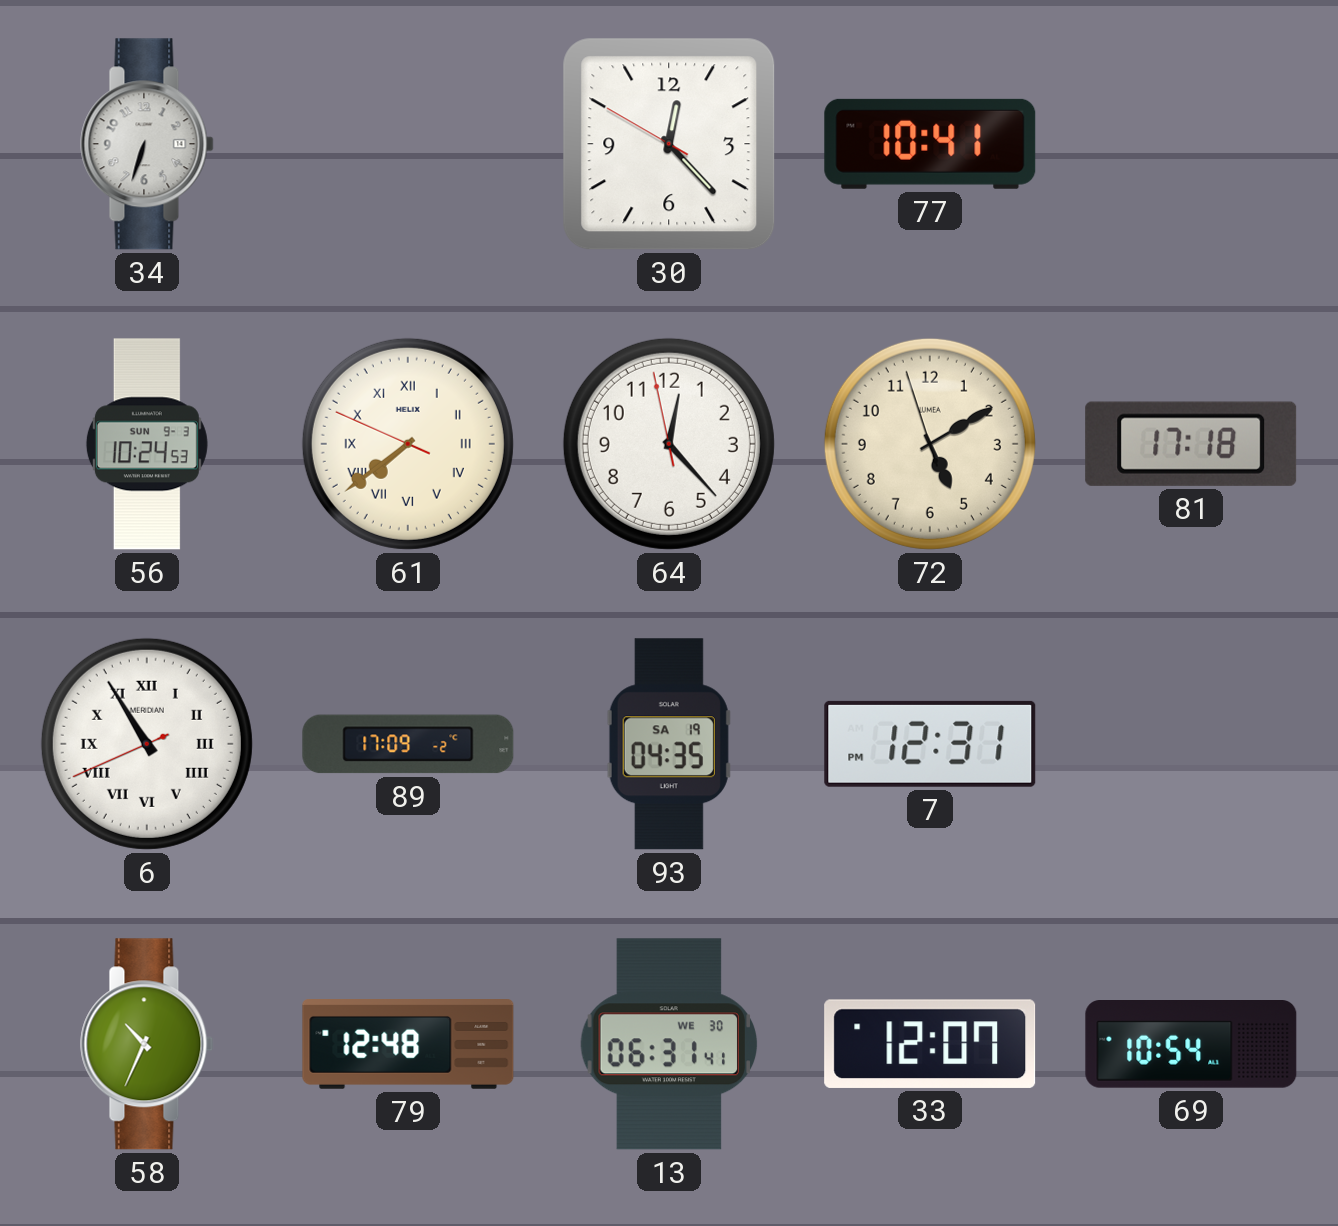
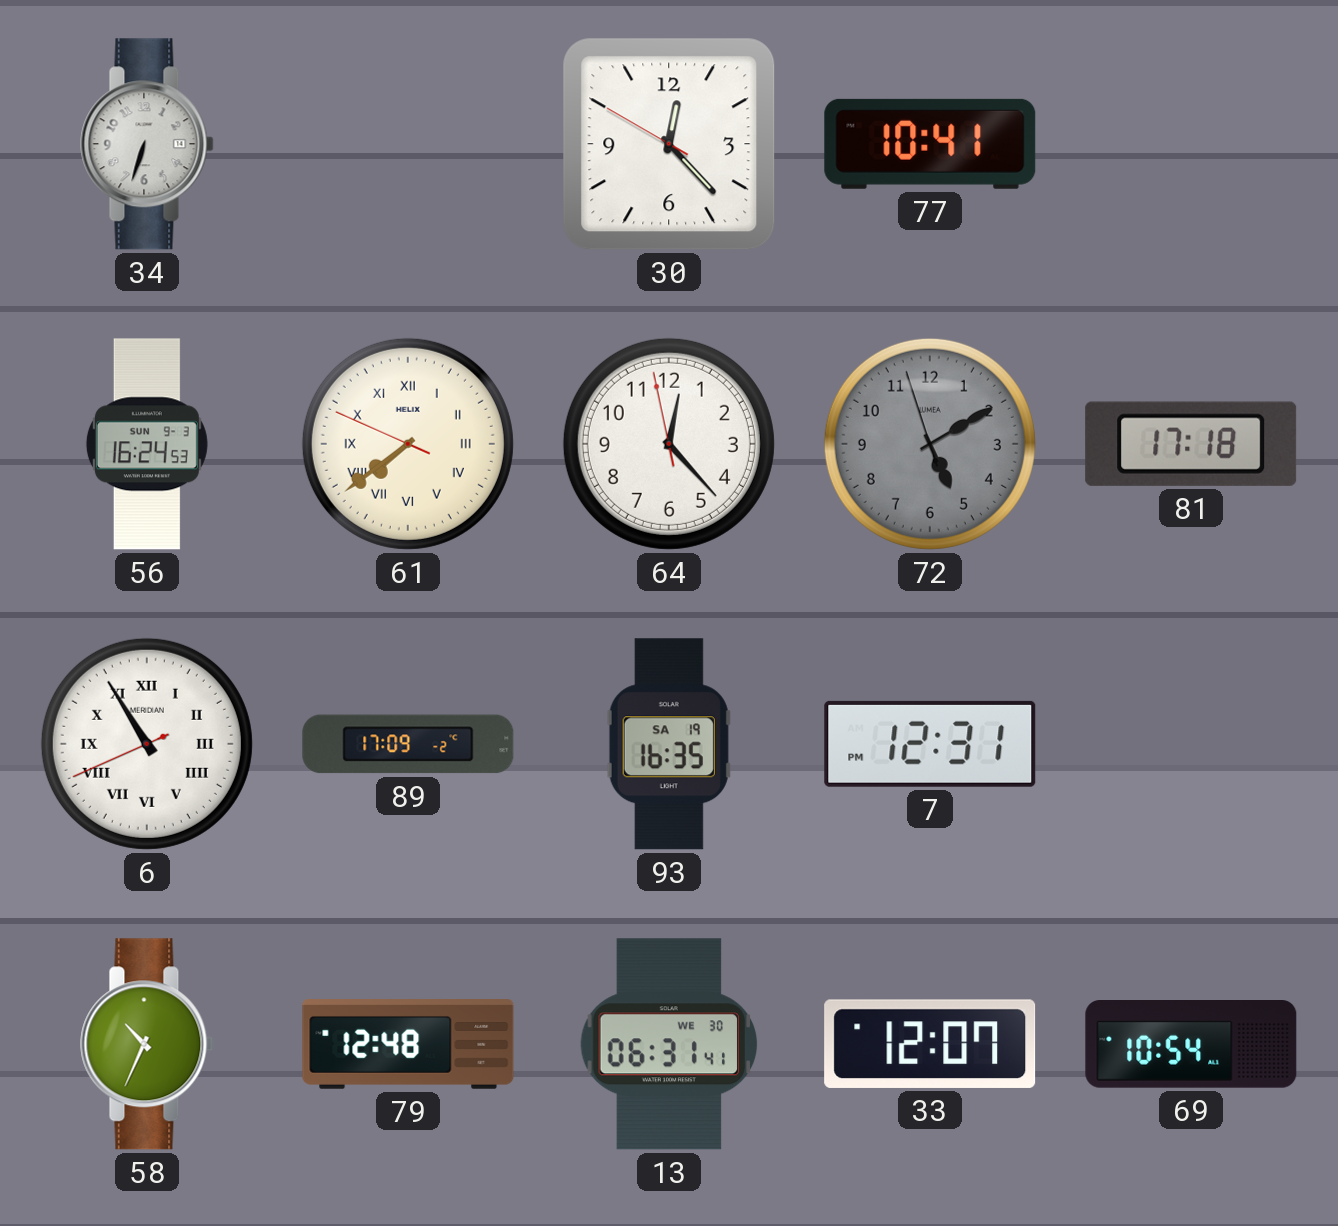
56: 10:24 -> 16:24
72 dial: cream -> grey
93: 04:35 -> 16:35
